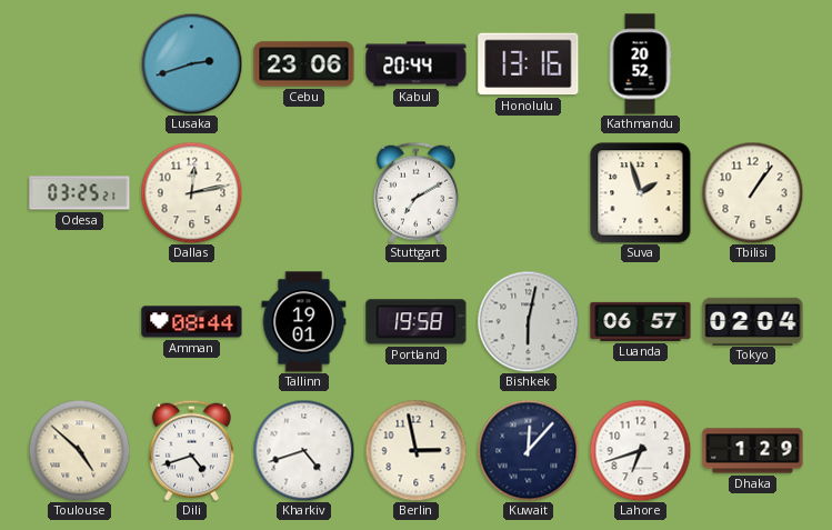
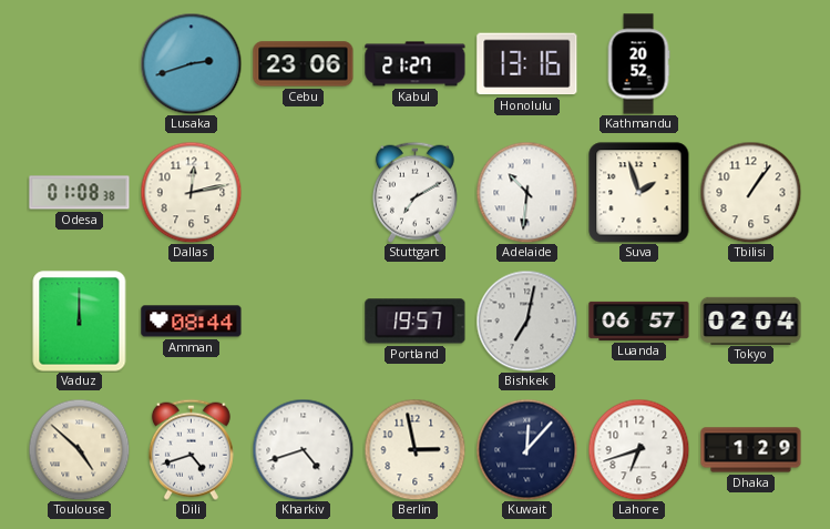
Kabul: 20:44 -> 21:27
Odesa: 03:25 -> 01:08
Adelaide: none -> 10:31
Vaduz: none -> 12:00
Tallinn: 19:01 -> none
Portland: 19:58 -> 19:57
Bishkek: 6:02 -> 7:02
